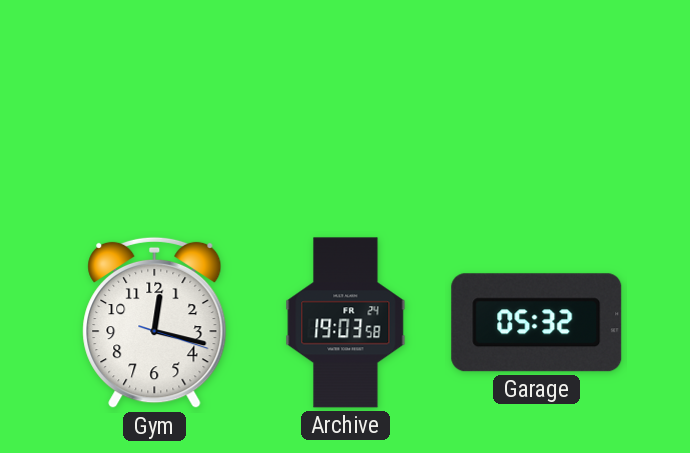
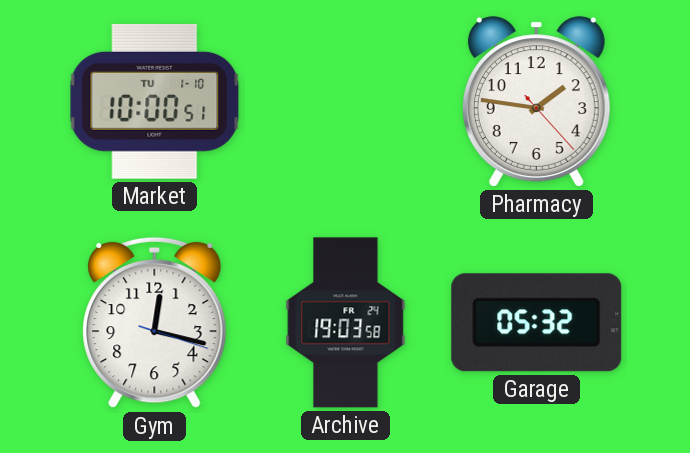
Market: none -> 10:00
Pharmacy: none -> 1:46
